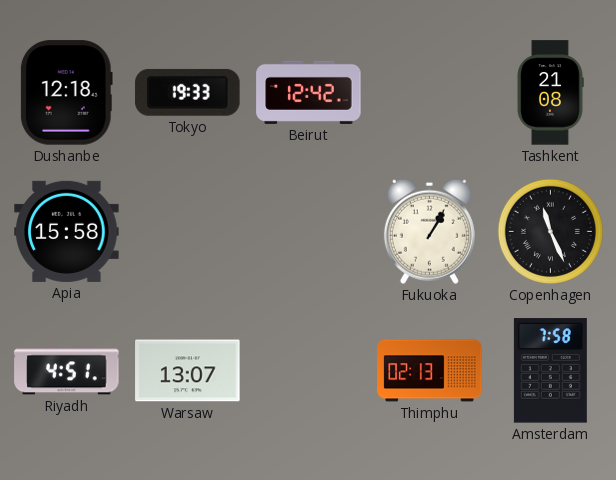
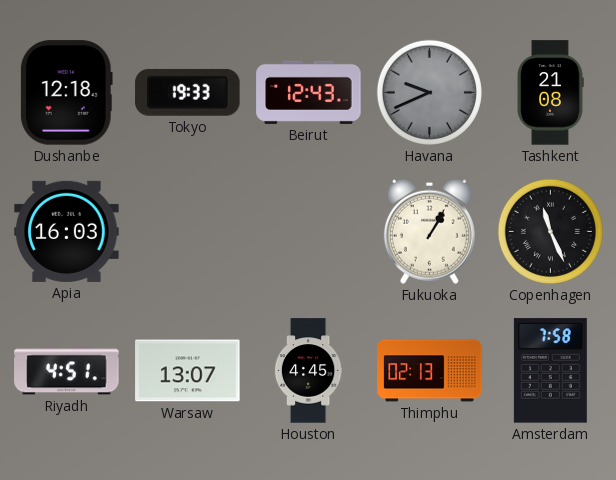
Beirut: 12:42 -> 12:43
Havana: none -> 9:41
Apia: 15:58 -> 16:03
Houston: none -> 4:45
